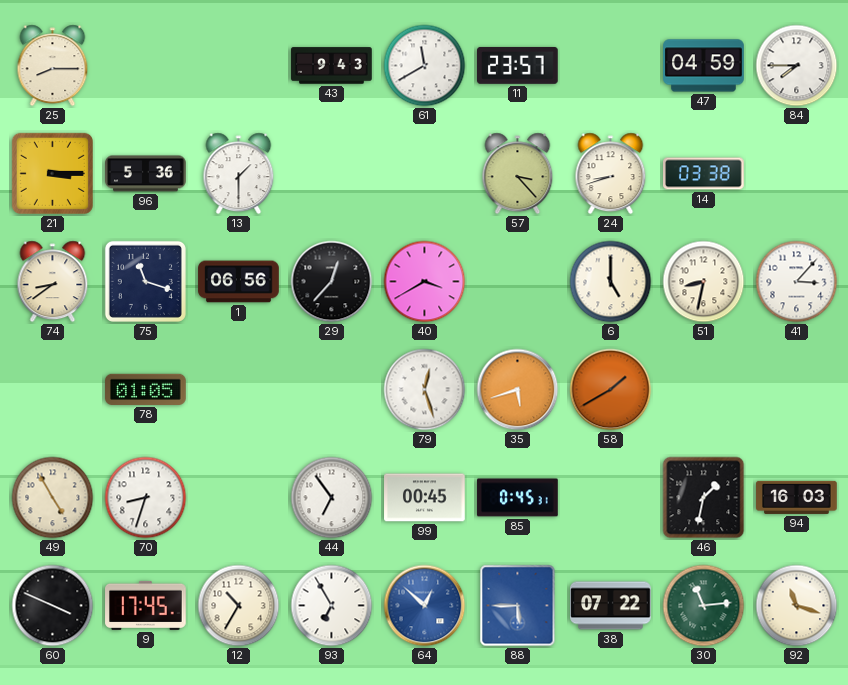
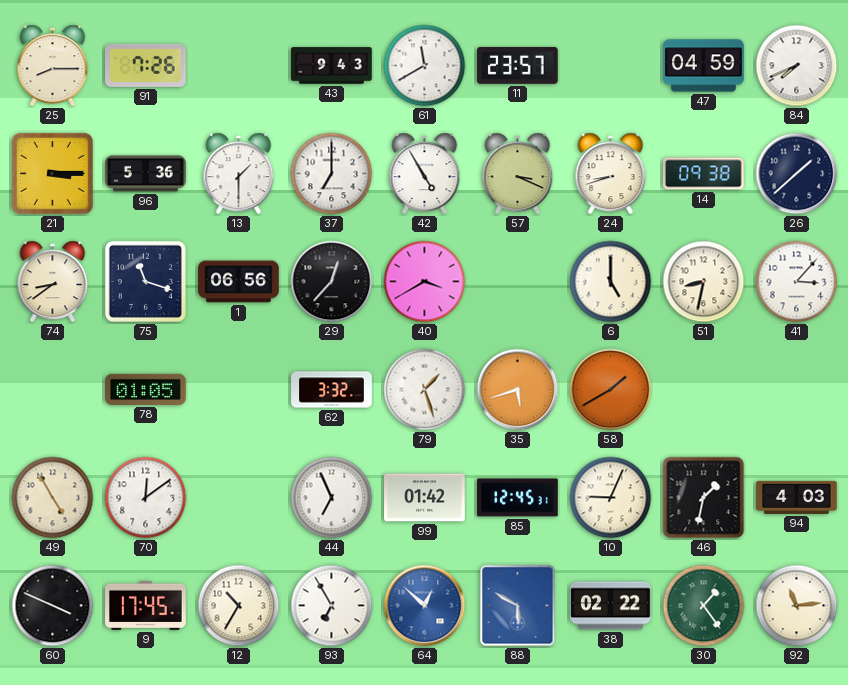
91: none -> 7:26
84: 7:45 -> 7:41
37: none -> 7:00
42: none -> 4:55
57: 3:23 -> 3:19
14: 03:38 -> 09:38
26: none -> 1:38
62: none -> 3:32
79: 12:27 -> 1:27
70: 8:33 -> 12:09
44: 6:54 -> 6:56
99: 00:45 -> 01:42
85: 0:45 -> 12:45
10: none -> 9:04
94: 16:03 -> 4:03
88: 5:45 -> 5:50
38: 07:22 -> 02:22
30: 11:14 -> 1:24
92: 11:18 -> 11:14
